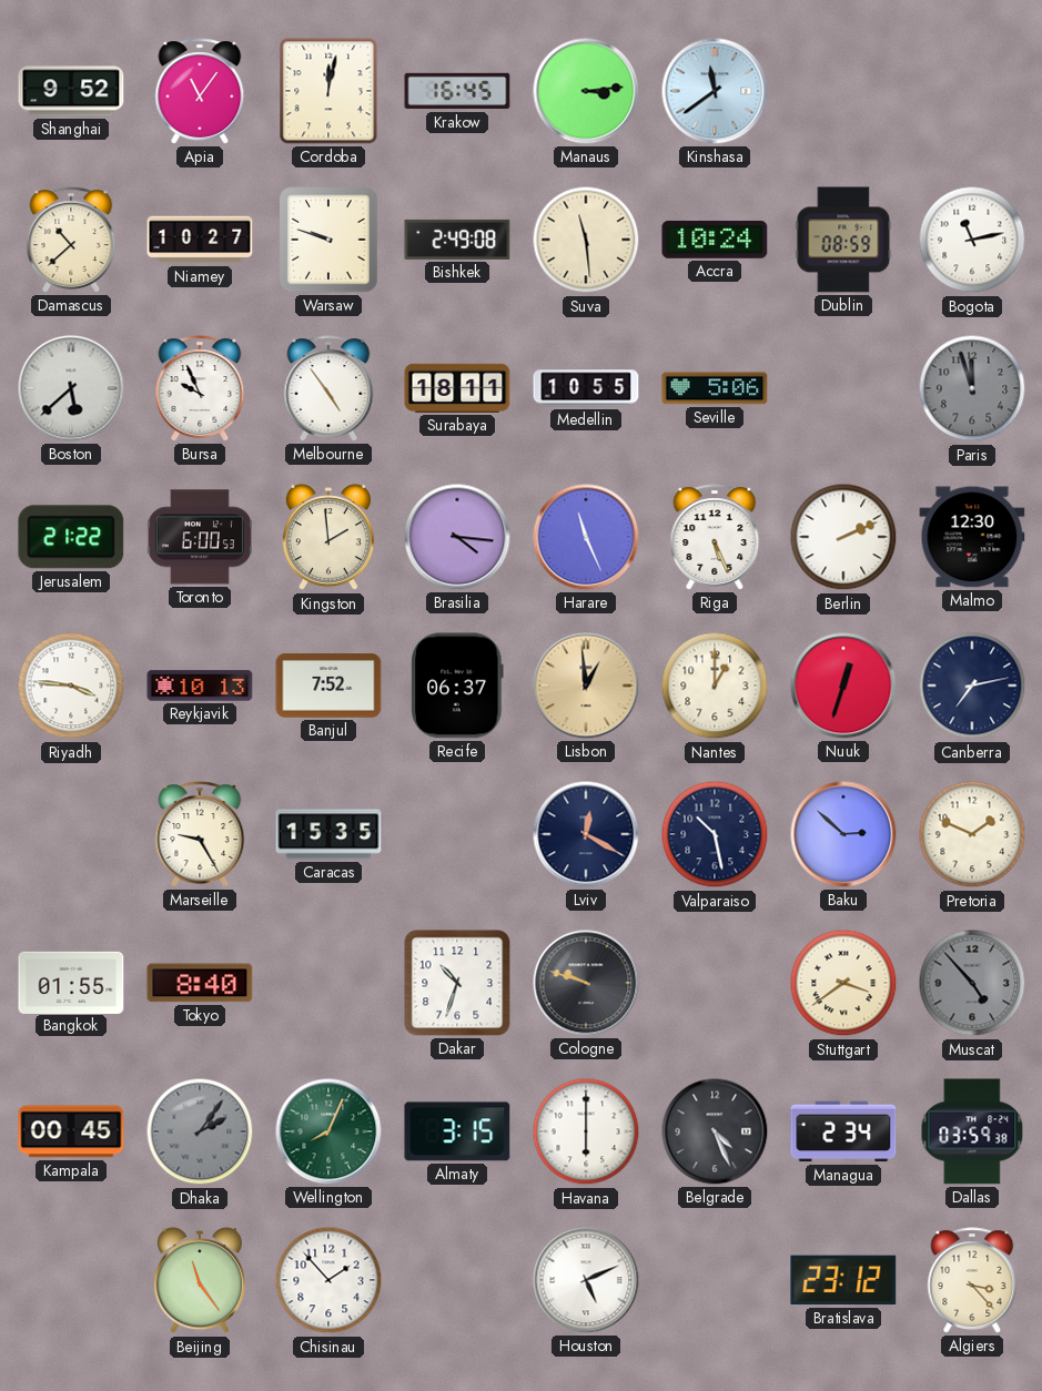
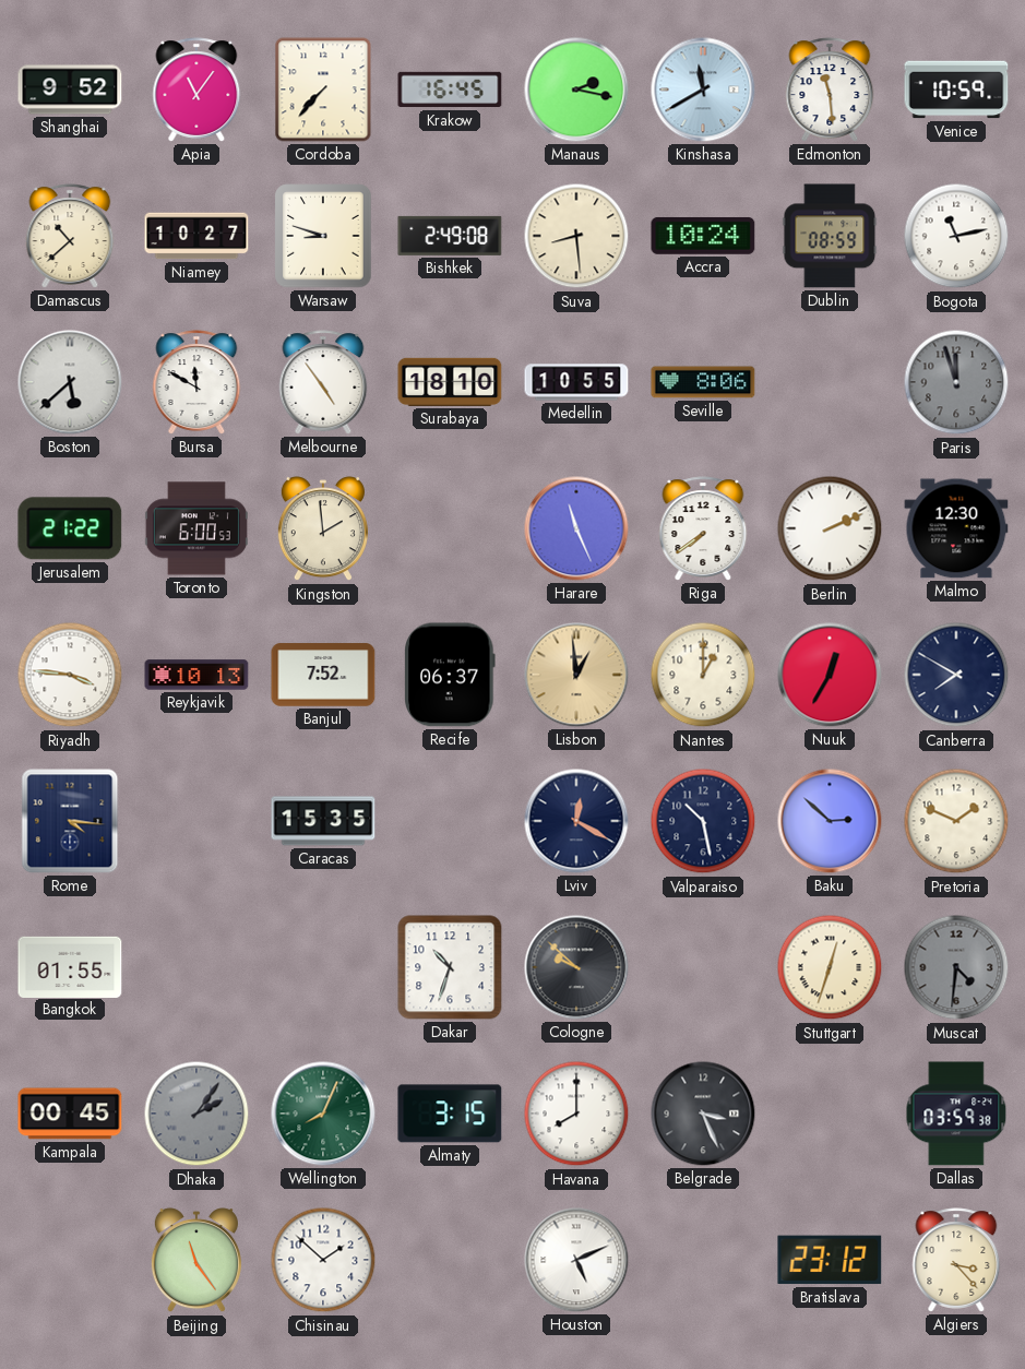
Cordoba: 12:02 -> 7:37
Manaus: 3:14 -> 2:17
Kinshasa: 11:39 -> 11:40
Edmonton: none -> 11:29
Venice: none -> 10:59
Warsaw: 9:48 -> 8:48
Suva: 11:29 -> 8:29
Bursa: 9:56 -> 11:50
Surabaya: 18:11 -> 18:10
Seville: 5:06 -> 8:06
Brasilia: 4:16 -> none
Riga: 5:26 -> 7:39
Nuuk: 12:33 -> 12:35
Canberra: 7:13 -> 7:50
Rome: none -> 4:16
Marseille: 9:25 -> none
Tokyo: 8:40 -> none
Cologne: 9:48 -> 9:52
Stuttgart: 3:39 -> 12:33
Muscat: 4:53 -> 4:31
Havana: 6:00 -> 8:00
Belgrade: 4:26 -> 3:26
Managua: 2:34 -> none
Chisinau: 1:53 -> 1:52
